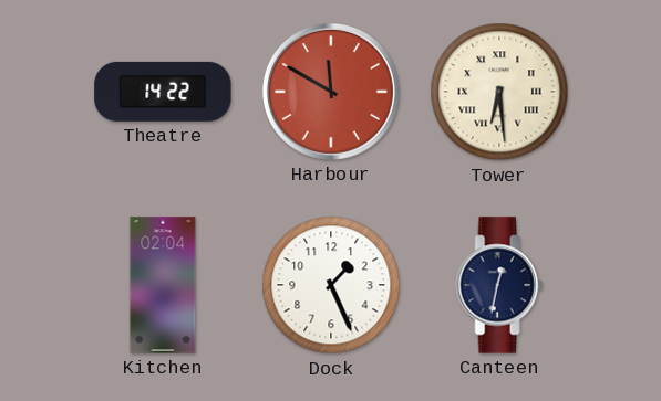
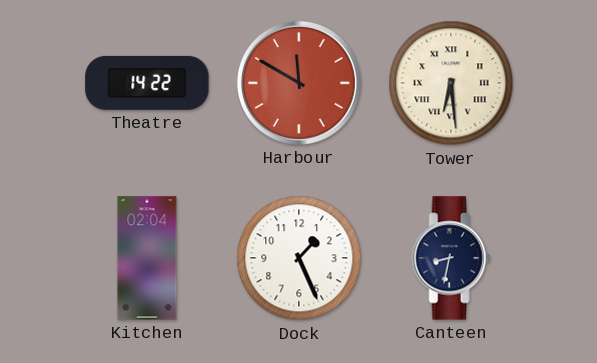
Canteen: 12:32 -> 8:32
